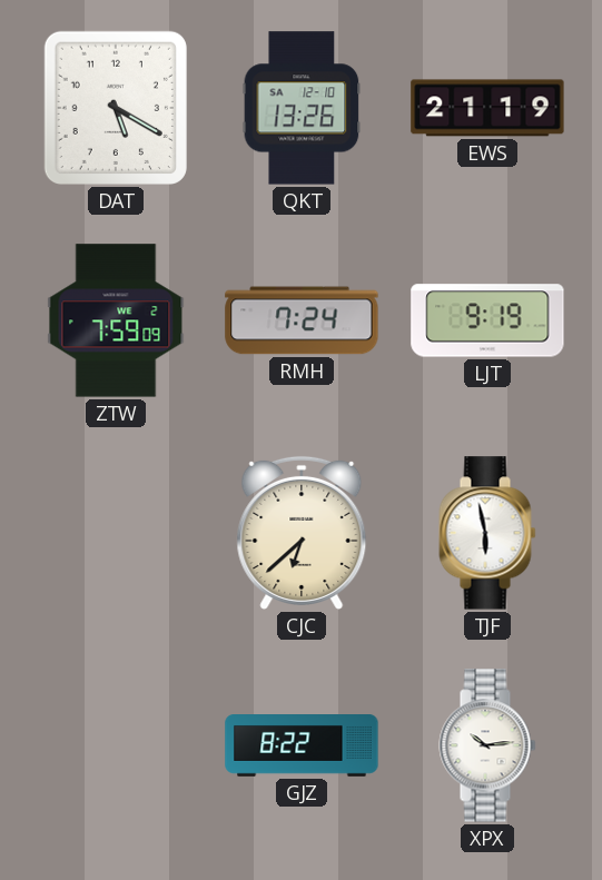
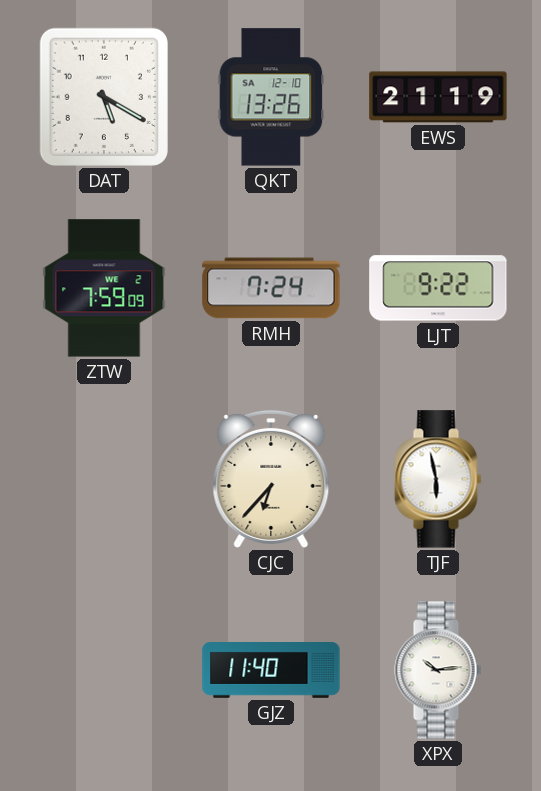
LJT: 9:19 -> 9:22
CJC: 6:38 -> 6:37
GJZ: 8:22 -> 11:40
